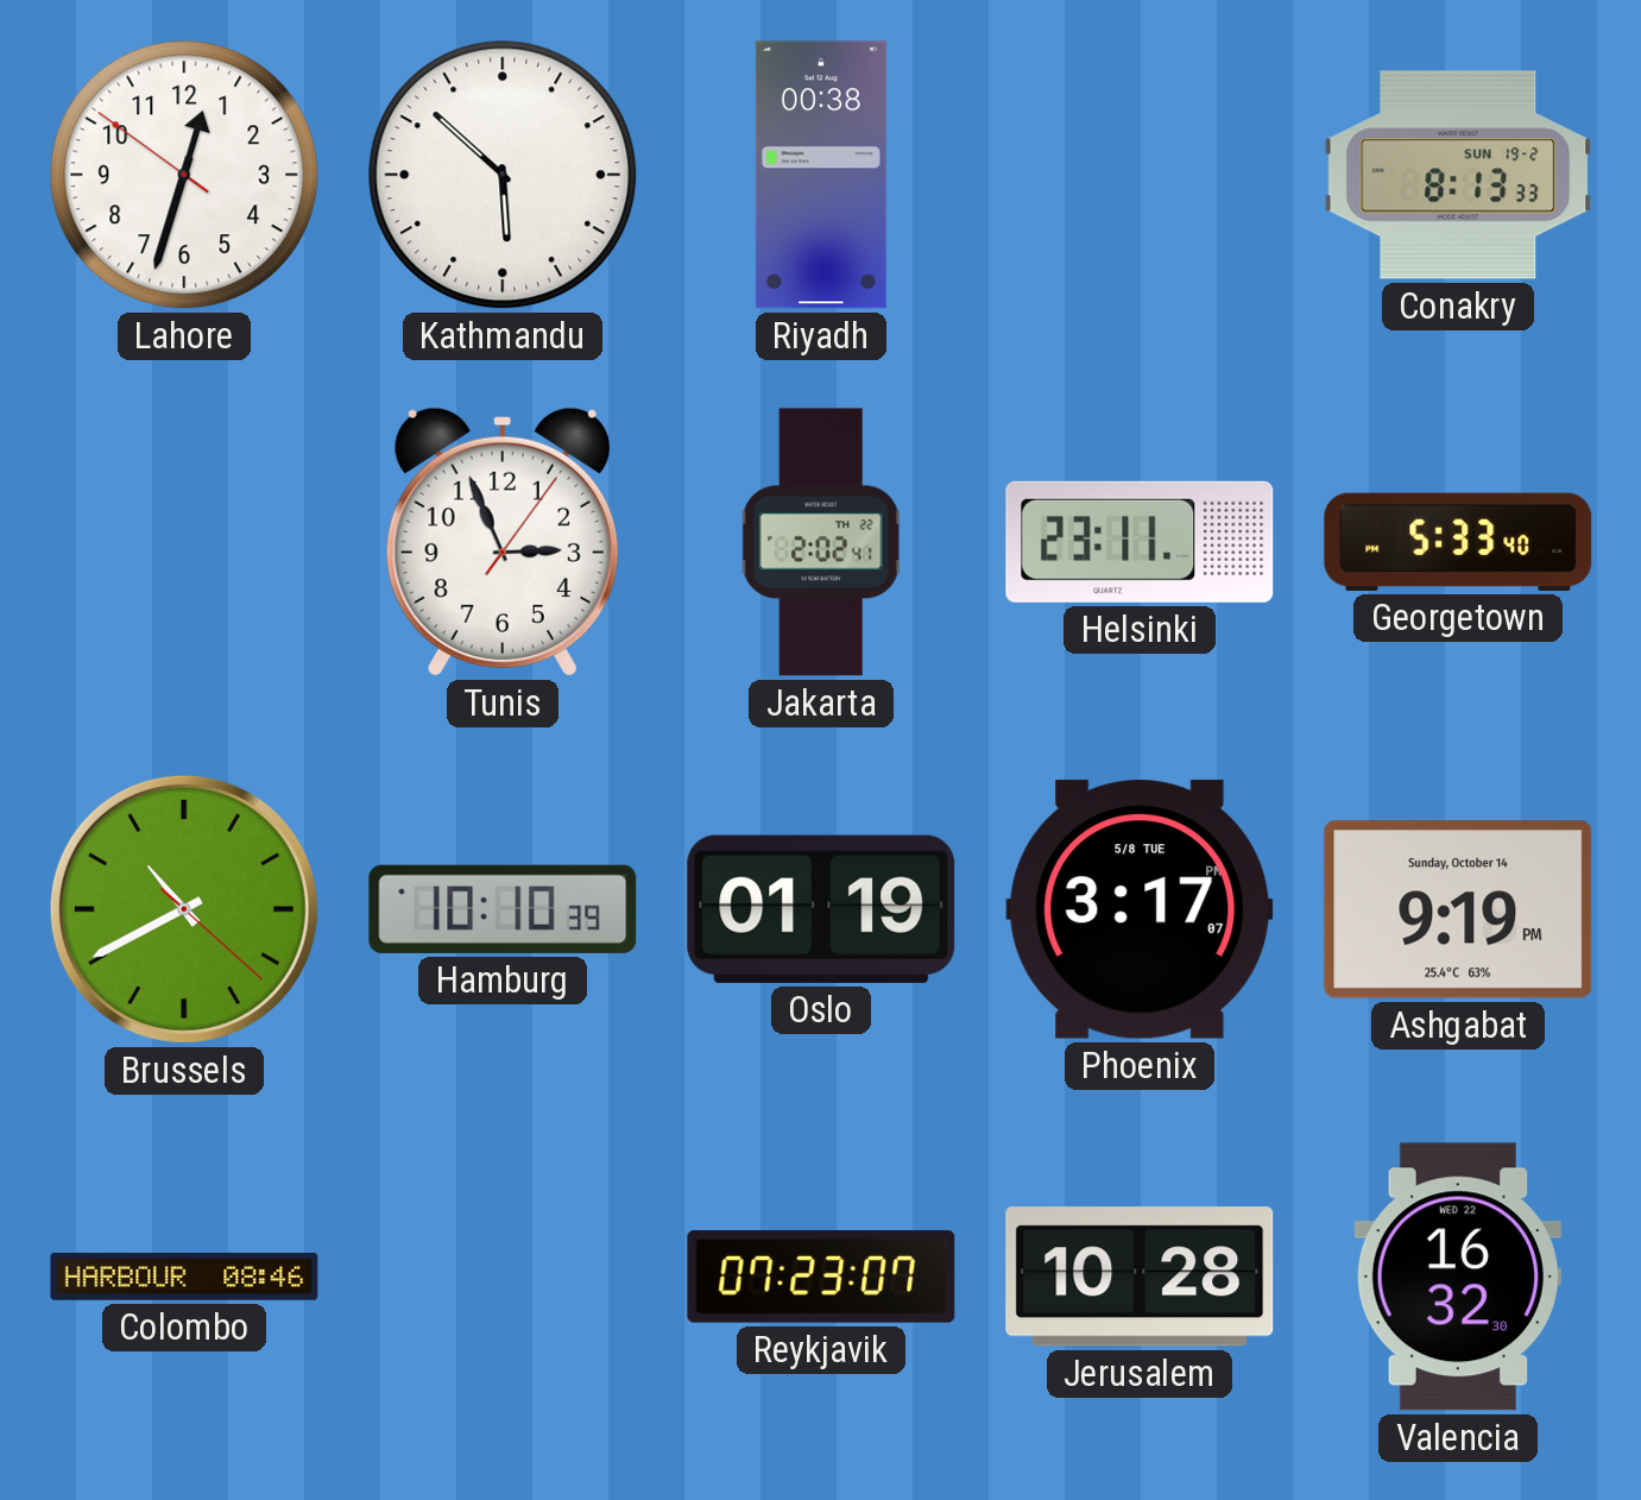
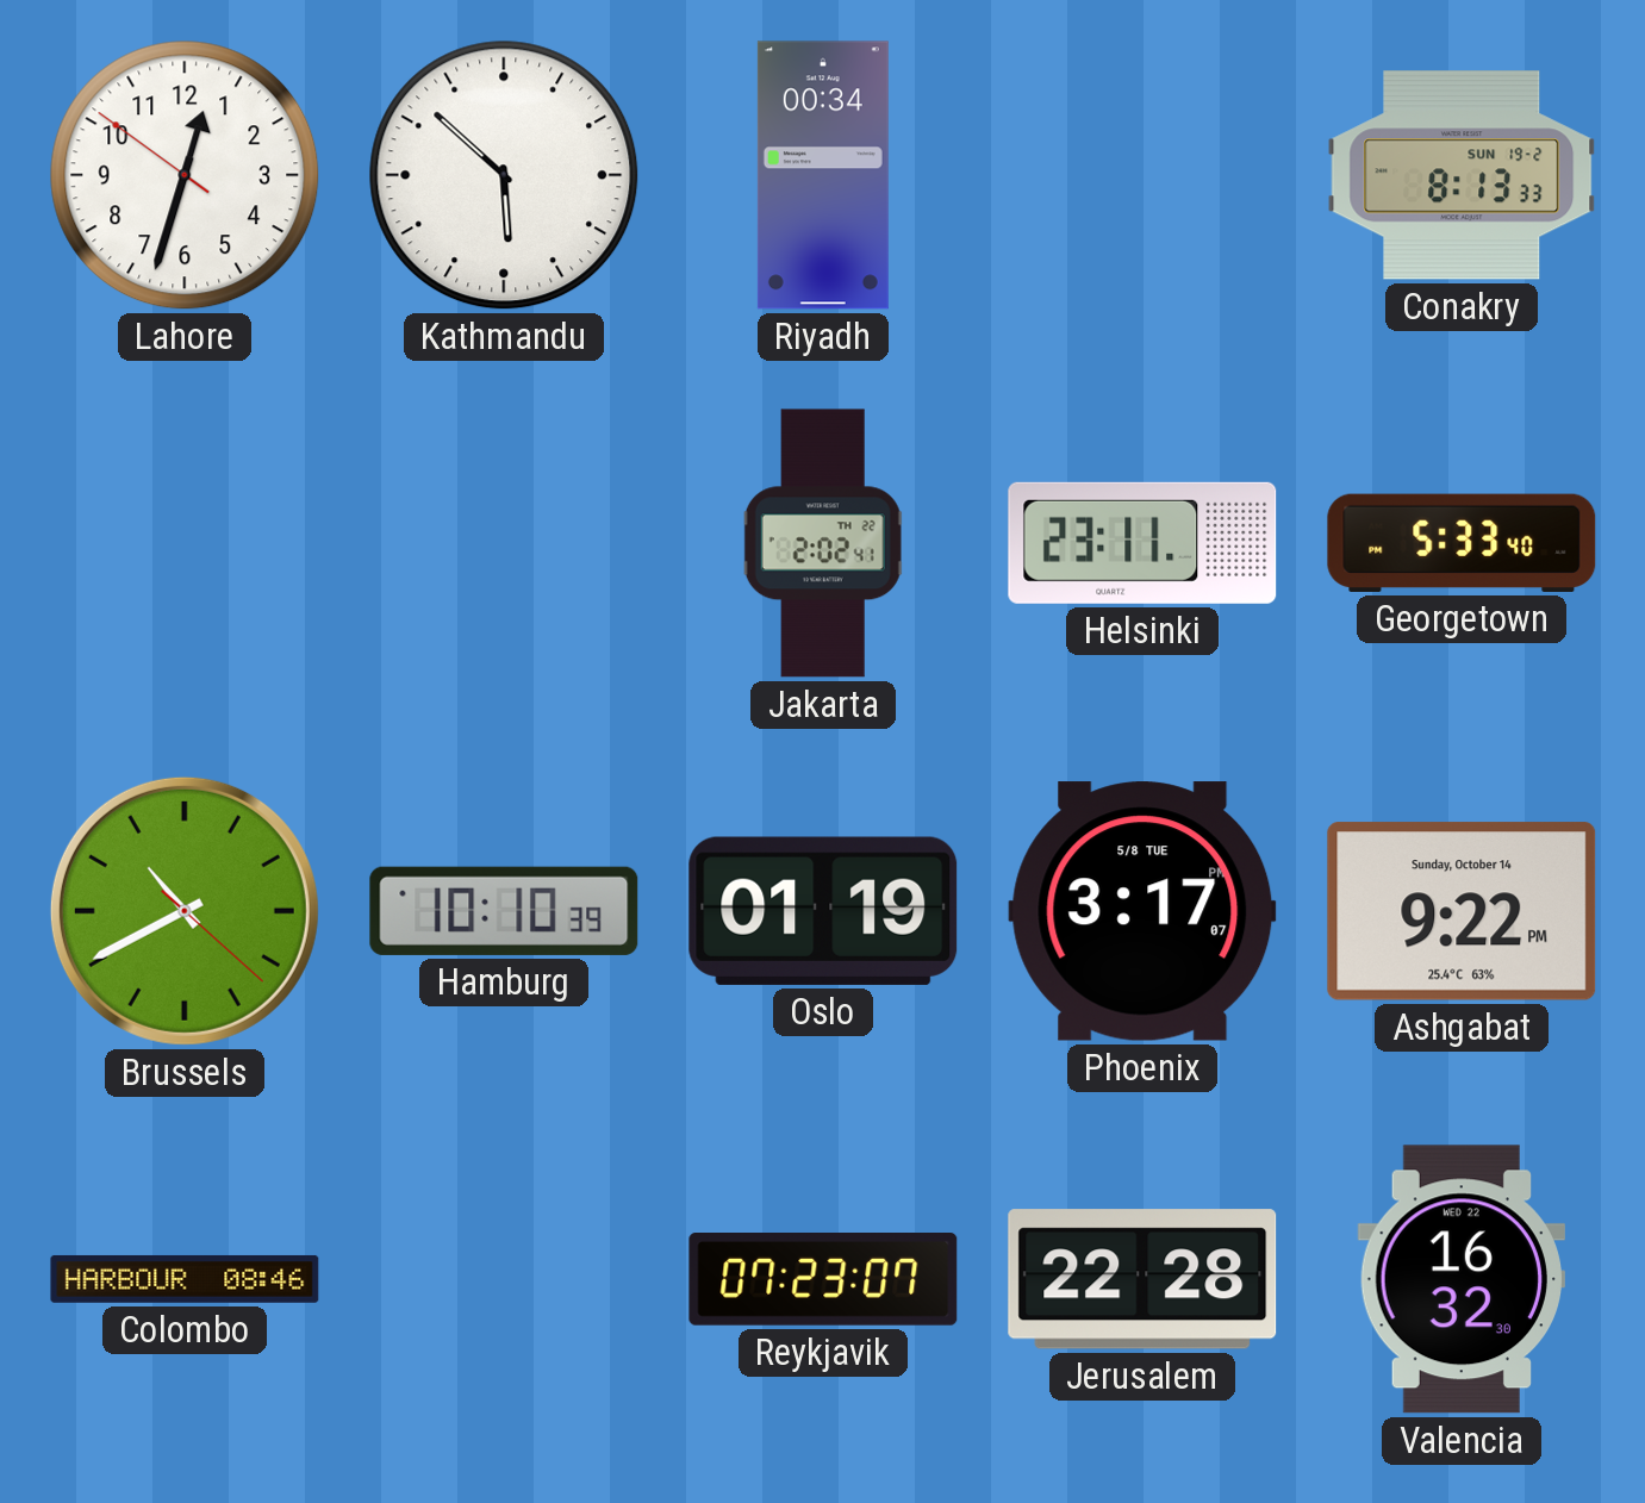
Riyadh: 00:38 -> 00:34
Tunis: 2:56 -> none
Ashgabat: 9:19 -> 9:22
Jerusalem: 10:28 -> 22:28
